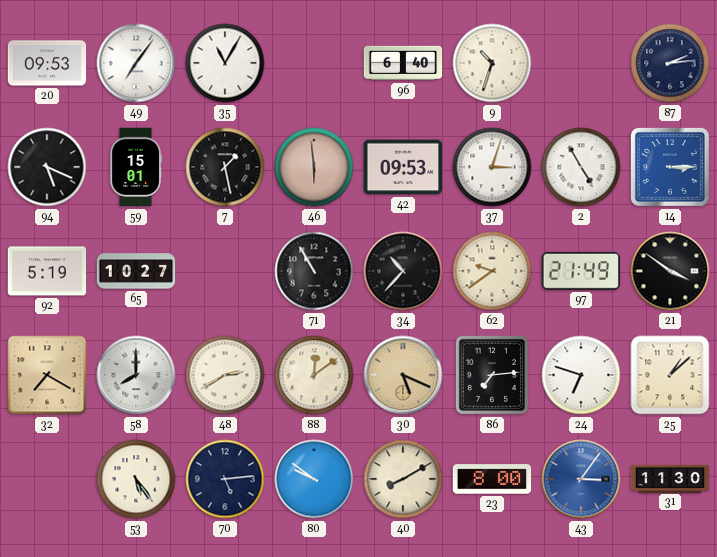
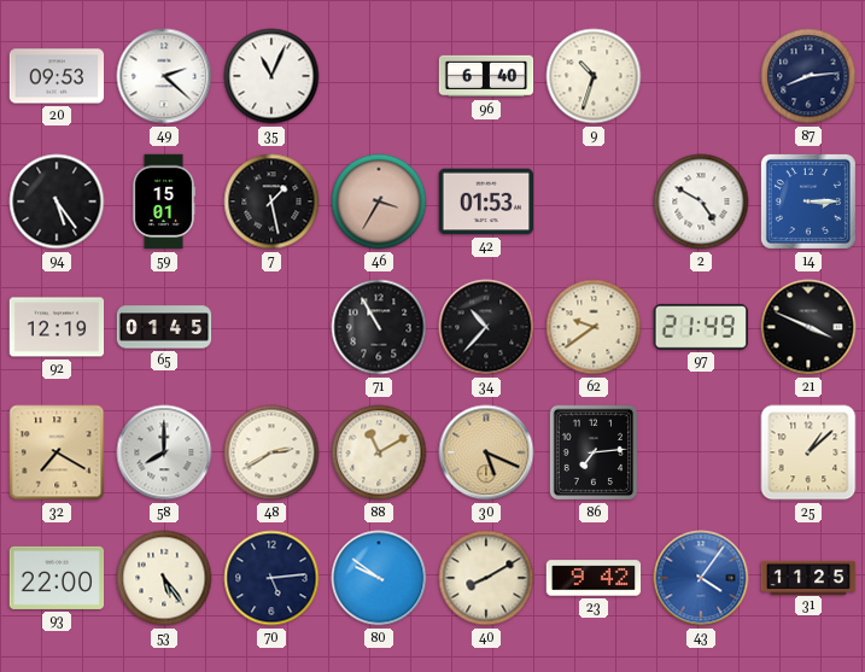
49: 7:06 -> 2:22
35: 11:05 -> 11:04
87: 2:14 -> 8:14
94: 5:19 -> 5:24
46: 5:59 -> 3:35
42: 09:53 -> 01:53
37: 3:03 -> none
2: 4:55 -> 4:50
92: 5:19 -> 12:19
65: 10:27 -> 01:45
21: 3:51 -> 3:49
88: 12:09 -> 11:10
24: 6:48 -> none
93: none -> 22:00
23: 8:00 -> 9:42
43: 3:06 -> 4:06
31: 11:30 -> 11:25
